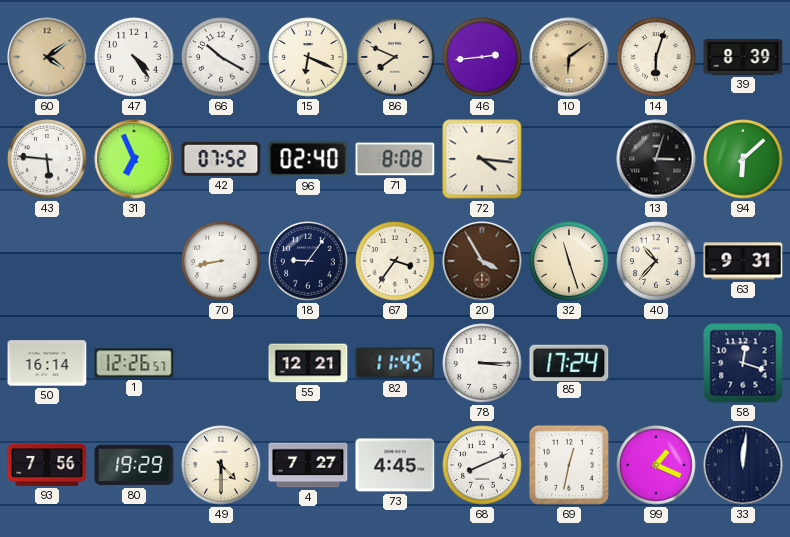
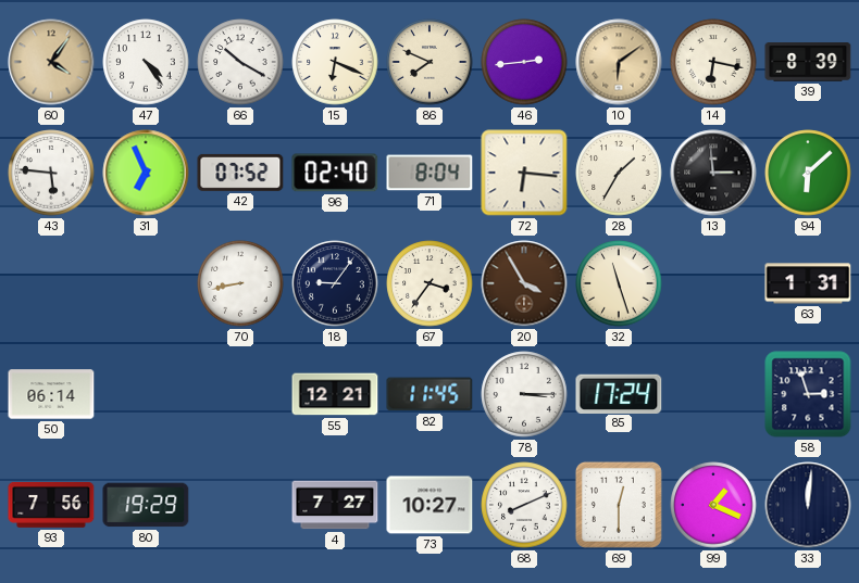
60: 4:09 -> 4:06
14: 6:03 -> 6:17
71: 8:08 -> 8:04
72: 4:16 -> 6:16
28: none -> 1:35
13: 3:03 -> 2:59
40: 10:37 -> none
63: 9:31 -> 1:31
50: 16:14 -> 06:14
1: 12:26 -> none
58: 12:18 -> 2:57
49: 4:30 -> none
73: 4:45 -> 10:27
69: 12:32 -> 12:30
